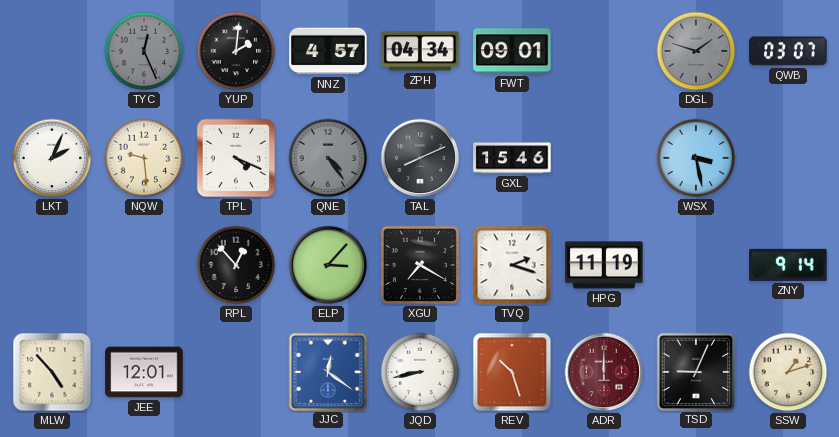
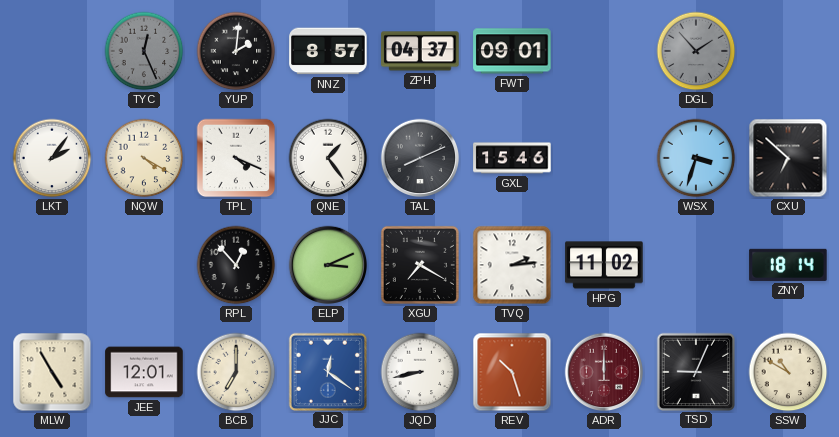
NNZ: 4:57 -> 8:57
ZPH: 04:34 -> 04:37
DGL: 1:48 -> 1:53
QWB: 03:07 -> none
LKT: 2:04 -> 2:06
NQW: 9:29 -> 4:20
QNE: 4:24 -> 1:24
QNE dial: grey -> white
WSX: 3:28 -> 3:33
CXU: none -> 6:52
ELP: 3:07 -> 3:11
TVQ: 2:18 -> 2:14
HPG: 11:19 -> 11:02
ZNY: 9:14 -> 18:14
MLW: 4:53 -> 4:55
BCB: none -> 7:00
SSW: 1:12 -> 10:50
